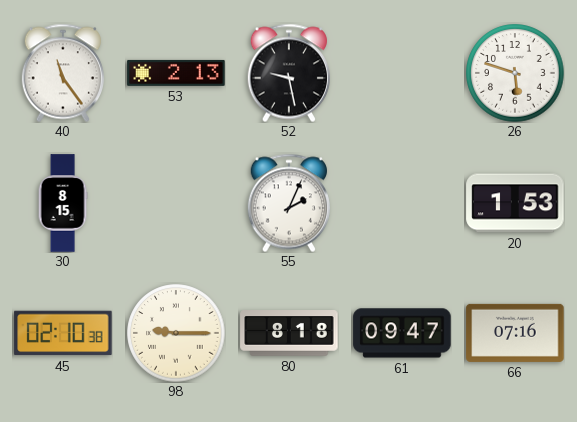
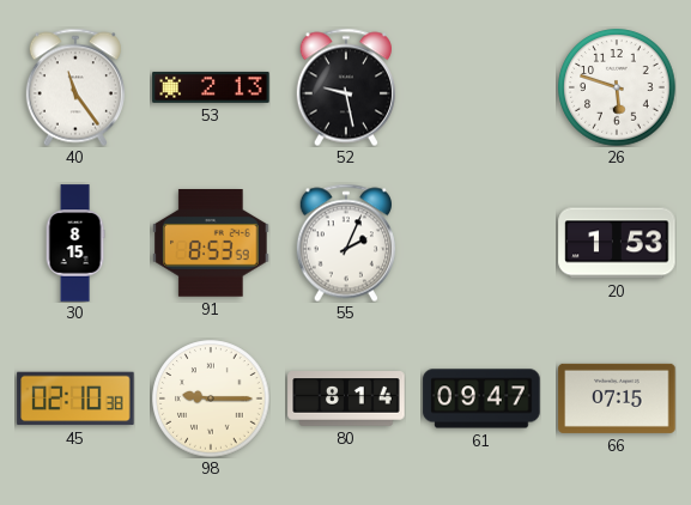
91: none -> 8:53
80: 8:18 -> 8:14
66: 07:16 -> 07:15
